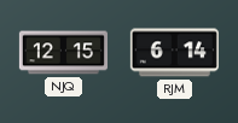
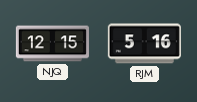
RJM: 6:14 -> 5:16
